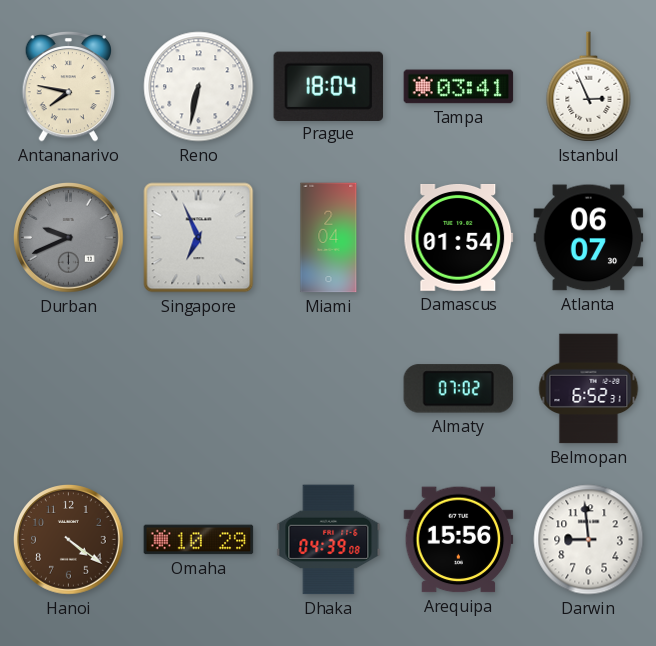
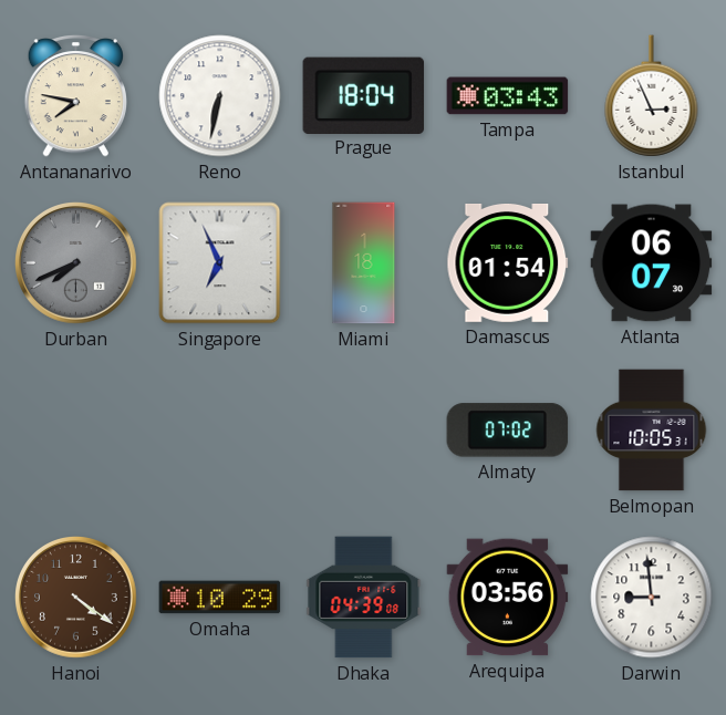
Tampa: 03:41 -> 03:43
Durban: 9:41 -> 7:41
Miami: 2:04 -> 1:18
Belmopan: 6:52 -> 10:05
Arequipa: 15:56 -> 03:56
